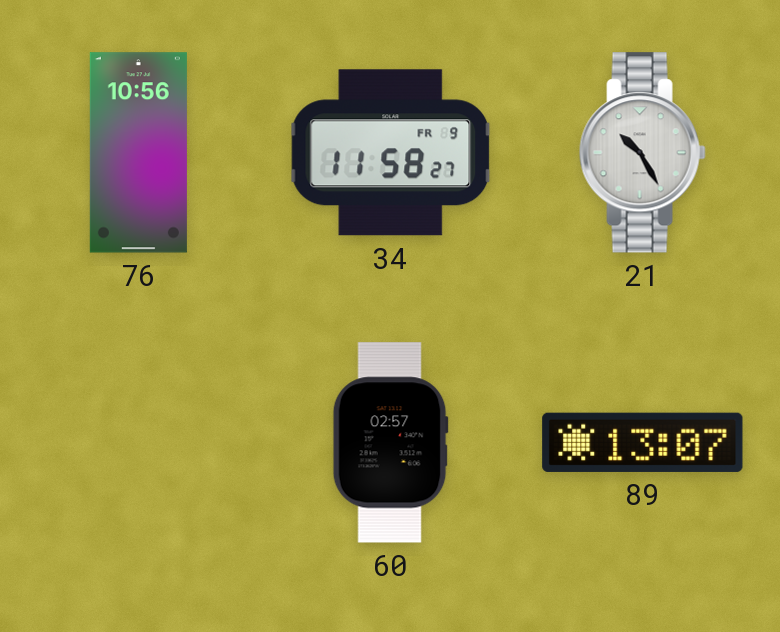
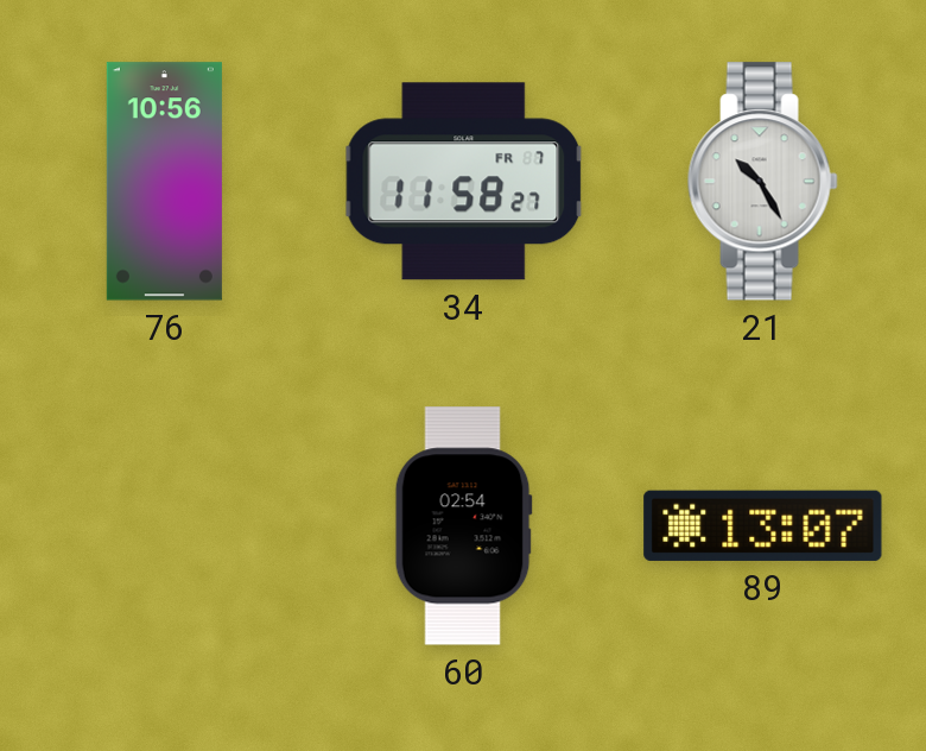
34 date: FR 9 -> FR 7
60: 02:57 -> 02:54
